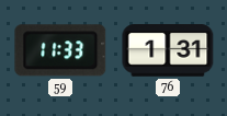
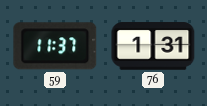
59: 11:33 -> 11:37
